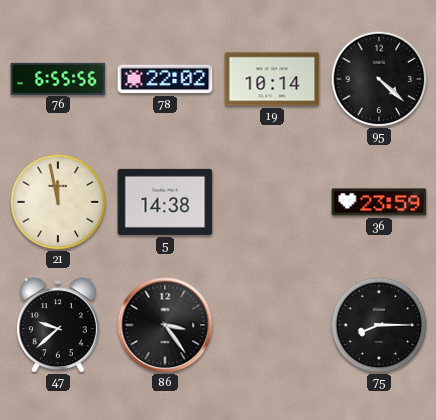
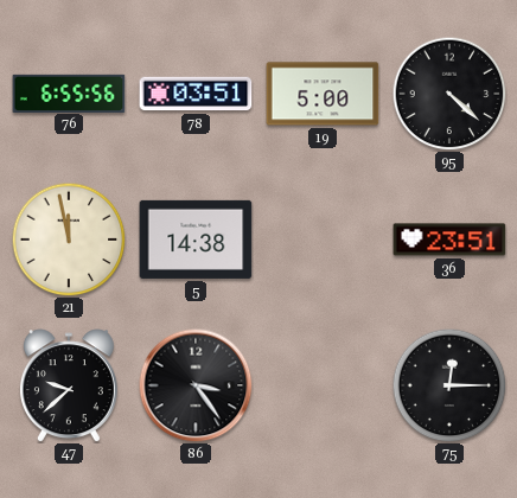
78: 22:02 -> 03:51
19: 10:14 -> 5:00
36: 23:59 -> 23:51
75: 8:15 -> 12:15
